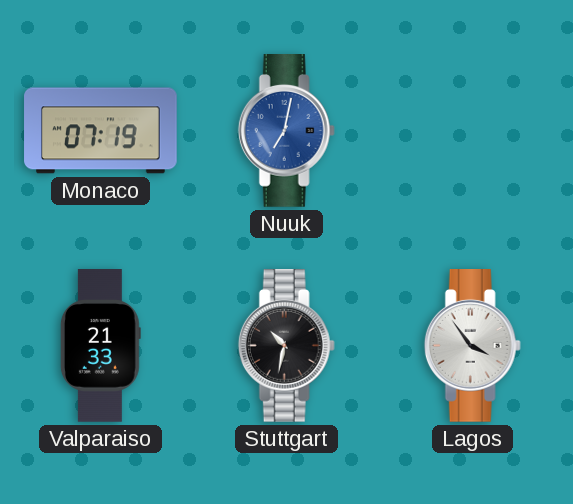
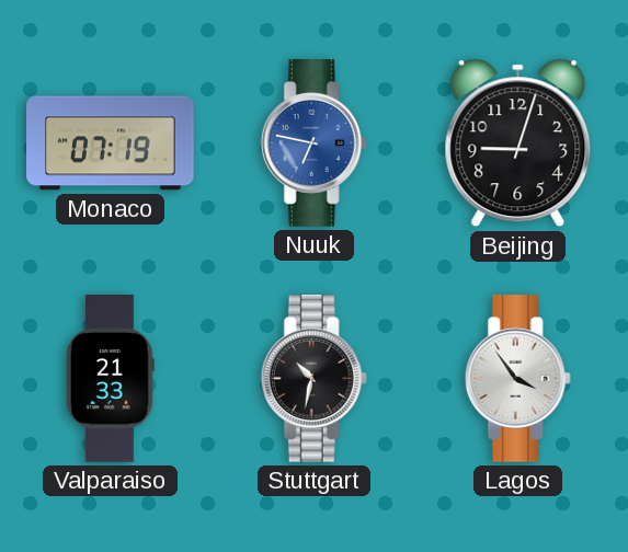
Nuuk: 7:02 -> 6:47
Beijing: none -> 9:03
